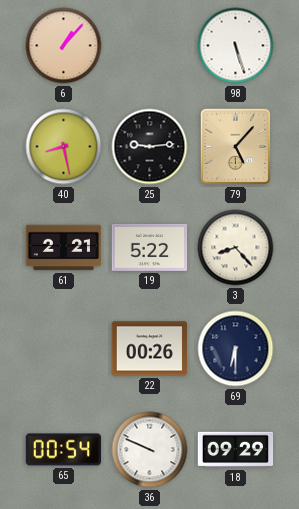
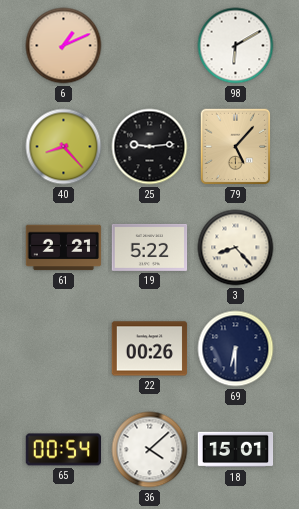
6: 1:07 -> 1:11
98: 5:27 -> 6:10
40: 8:28 -> 8:23
36: 9:49 -> 4:08
18: 09:29 -> 15:01
